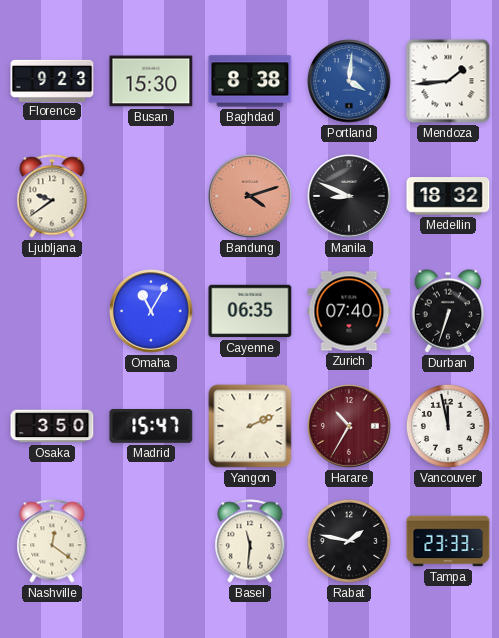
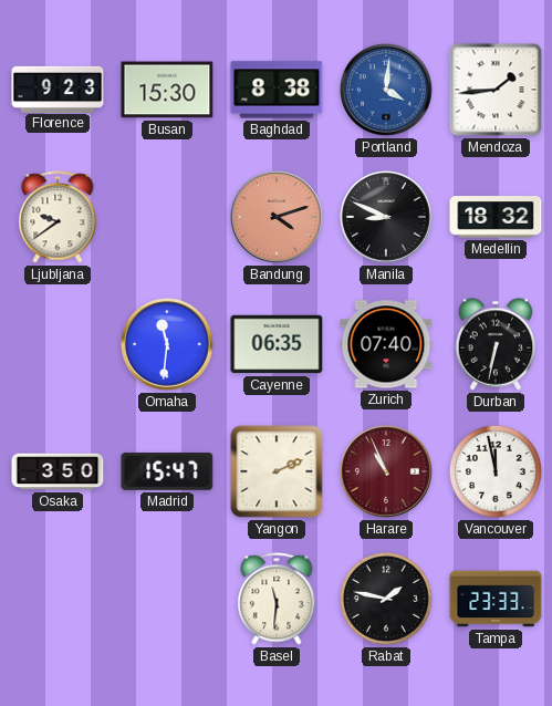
Omaha: 11:05 -> 11:31
Durban: 6:33 -> 6:32
Harare: 10:35 -> 10:56
Nashville: 12:21 -> none
